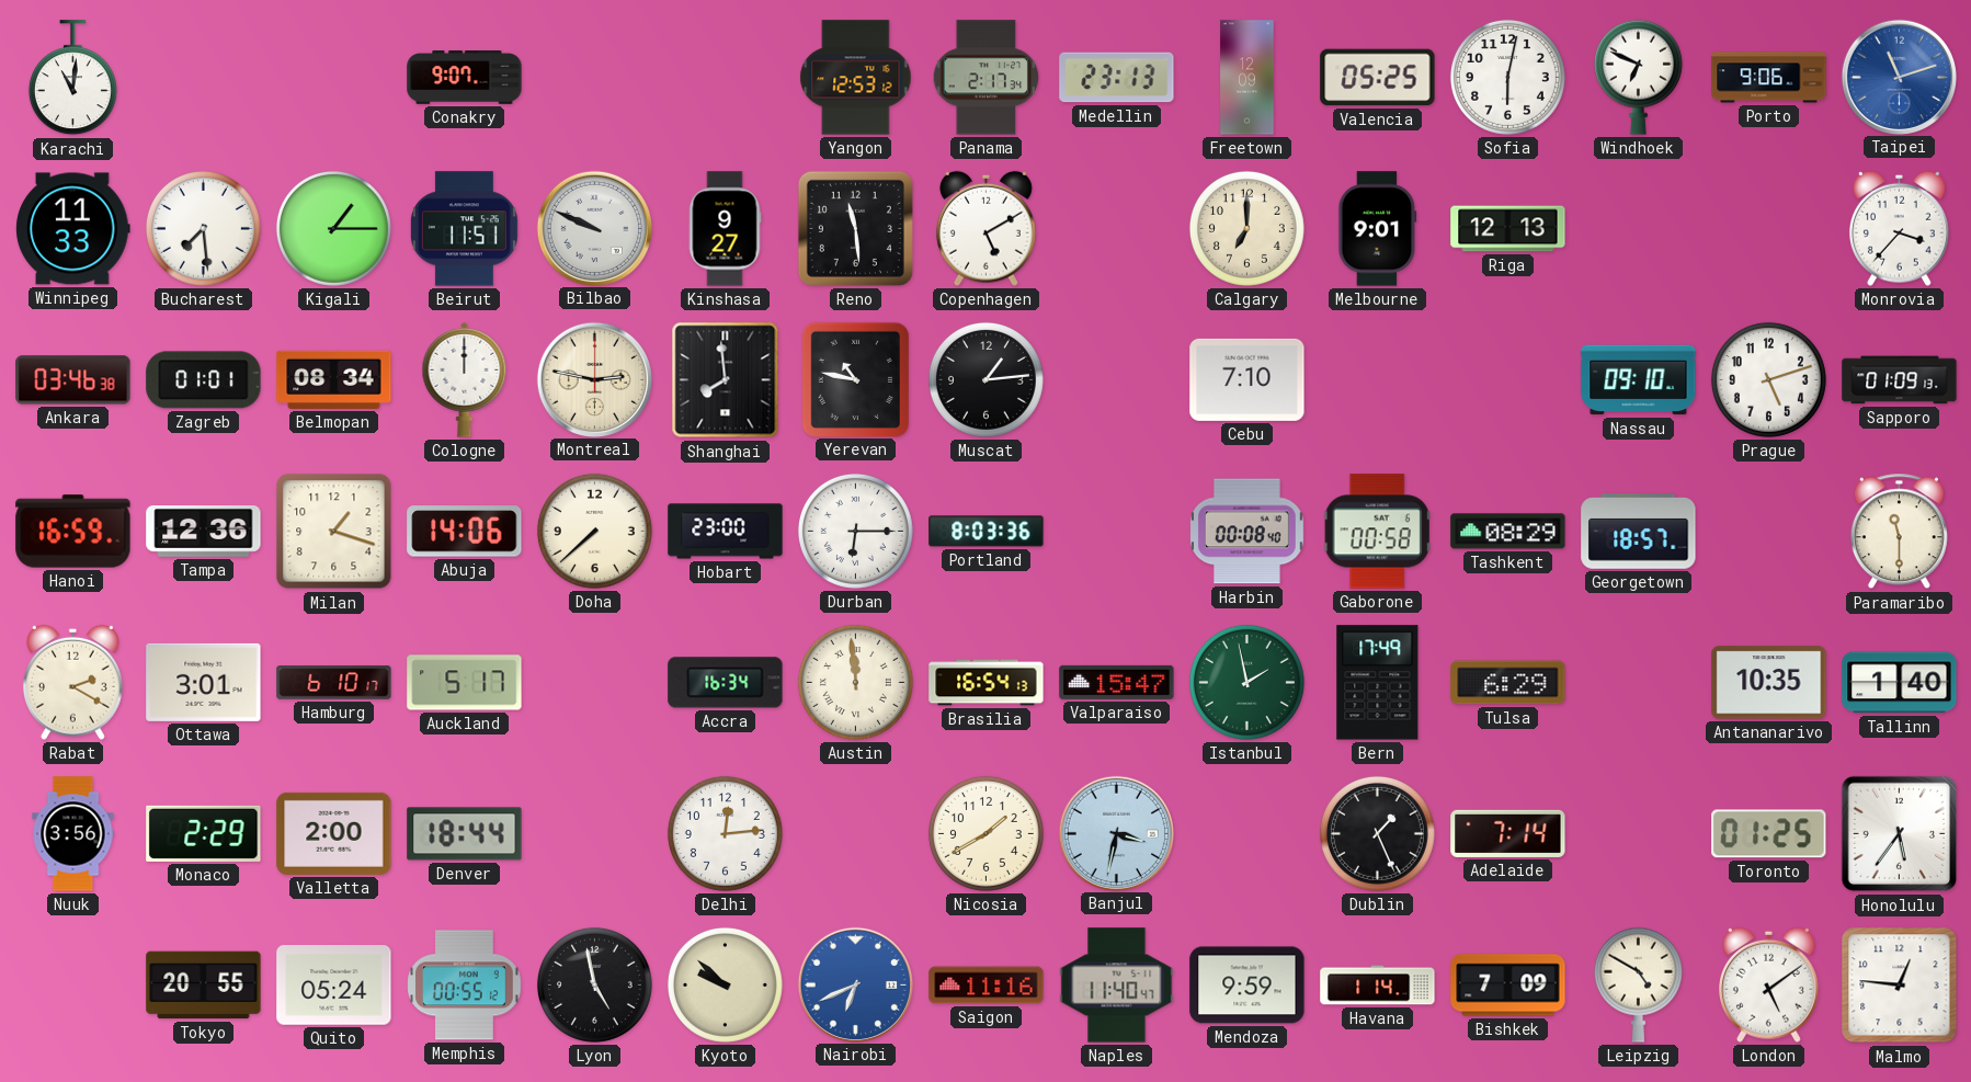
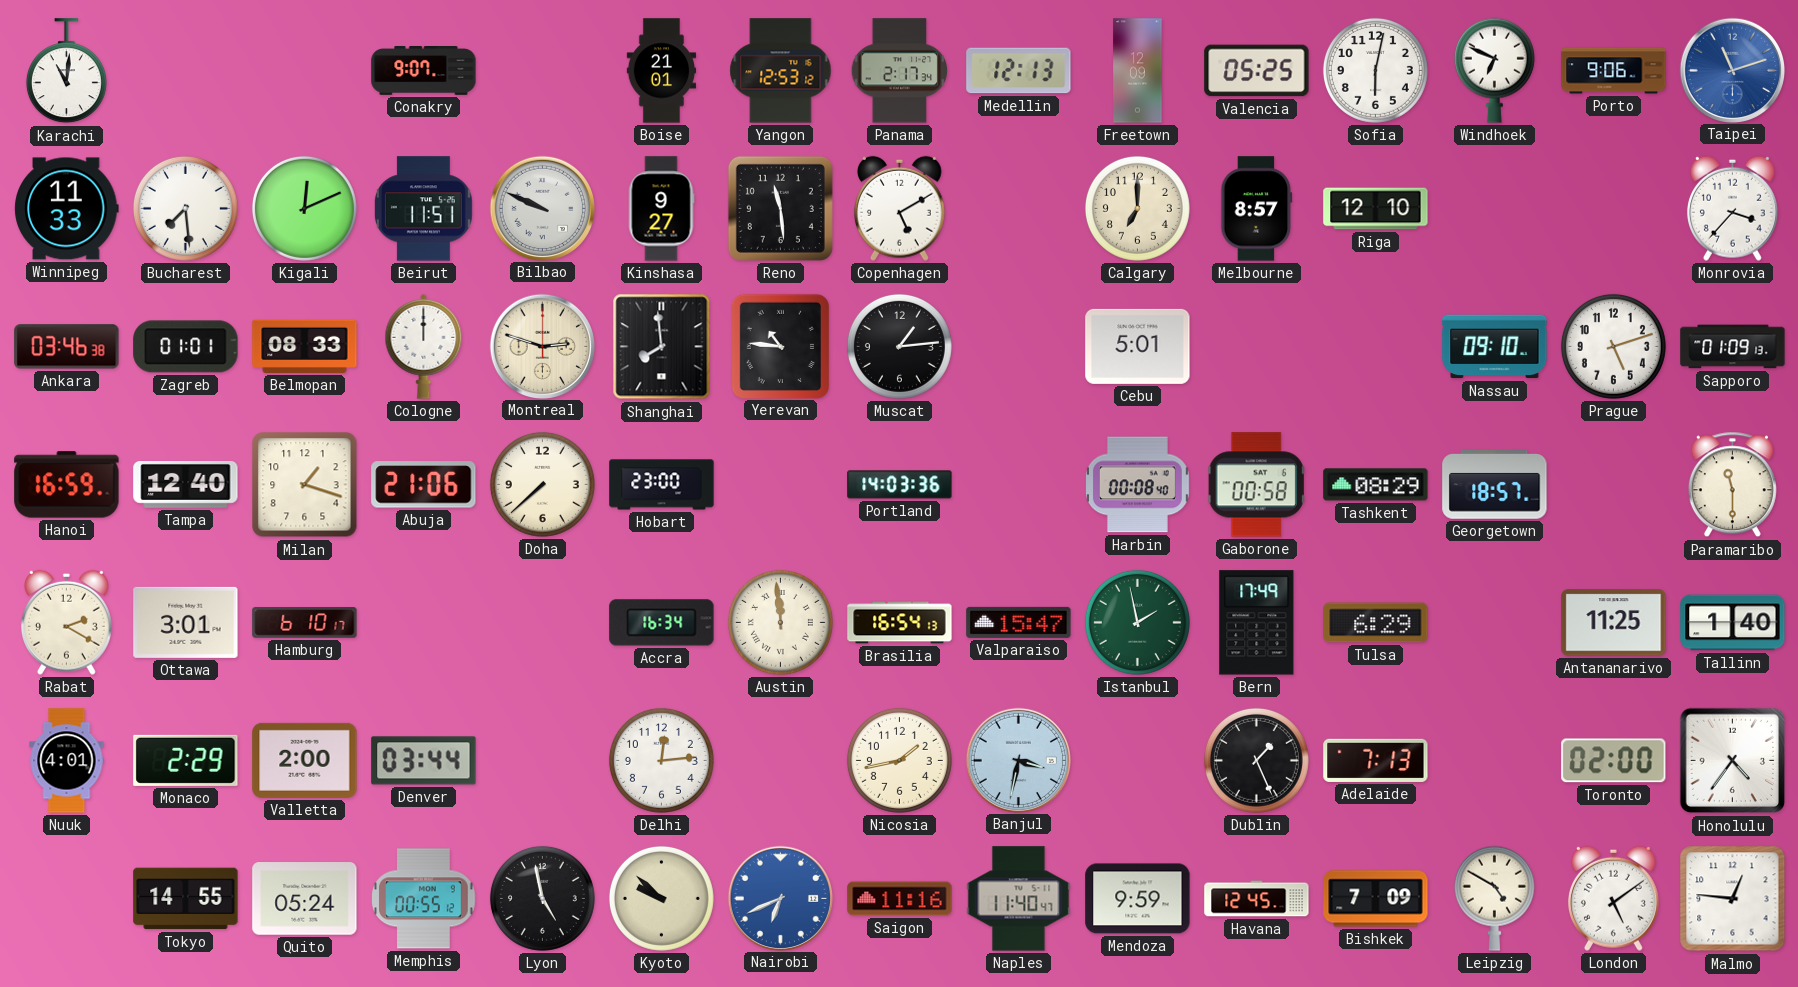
Boise: none -> 21:01
Medellin: 23:13 -> 12:13
Kigali: 1:15 -> 12:11
Melbourne: 9:01 -> 8:57
Riga: 12:13 -> 12:10
Belmopan: 08:34 -> 08:33
Montreal: 2:47 -> 2:48
Yerevan: 10:47 -> 10:46
Cebu: 7:10 -> 5:01
Tampa: 12:36 -> 12:40
Abuja: 14:06 -> 21:06
Durban: 6:15 -> none
Portland: 8:03 -> 14:03
Auckland: 5:17 -> none
Antananarivo: 10:35 -> 11:25
Nuuk: 3:56 -> 4:01
Denver: 18:44 -> 03:44
Nicosia: 1:40 -> 1:43
Adelaide: 7:14 -> 7:13
Toronto: 01:25 -> 02:00
Honolulu: 5:36 -> 4:36
Tokyo: 20:55 -> 14:55
Havana: 1:14 -> 12:45
